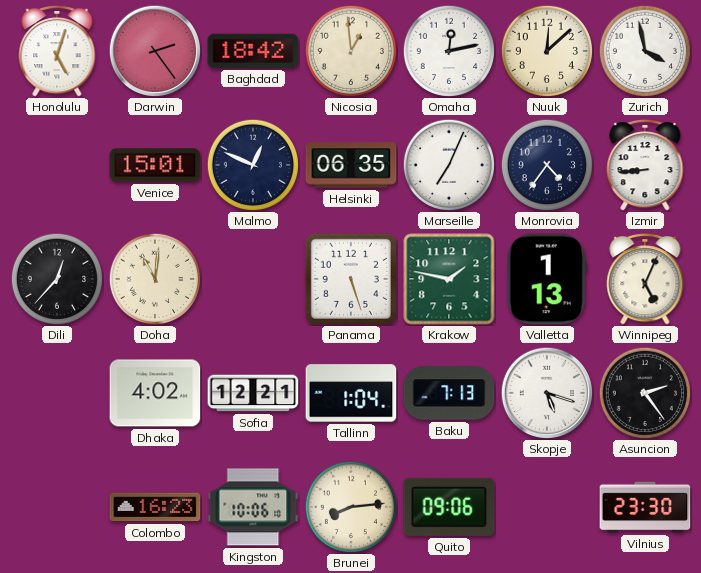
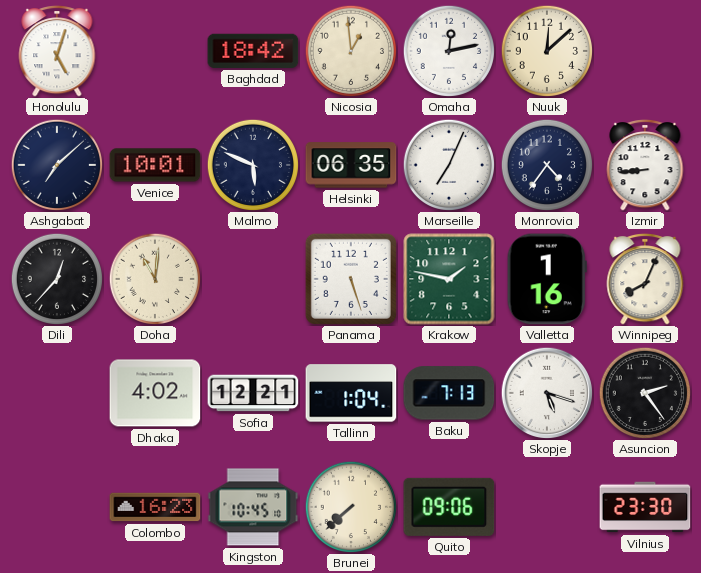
Darwin: 2:24 -> none
Zurich: 3:58 -> none
Ashgabat: none -> 7:08
Venice: 15:01 -> 10:01
Malmo: 12:49 -> 5:49
Valletta: 1:13 -> 1:16
Winnipeg: 5:04 -> 8:04
Kingston: 10:06 -> 10:45
Brunei: 8:14 -> 7:38
